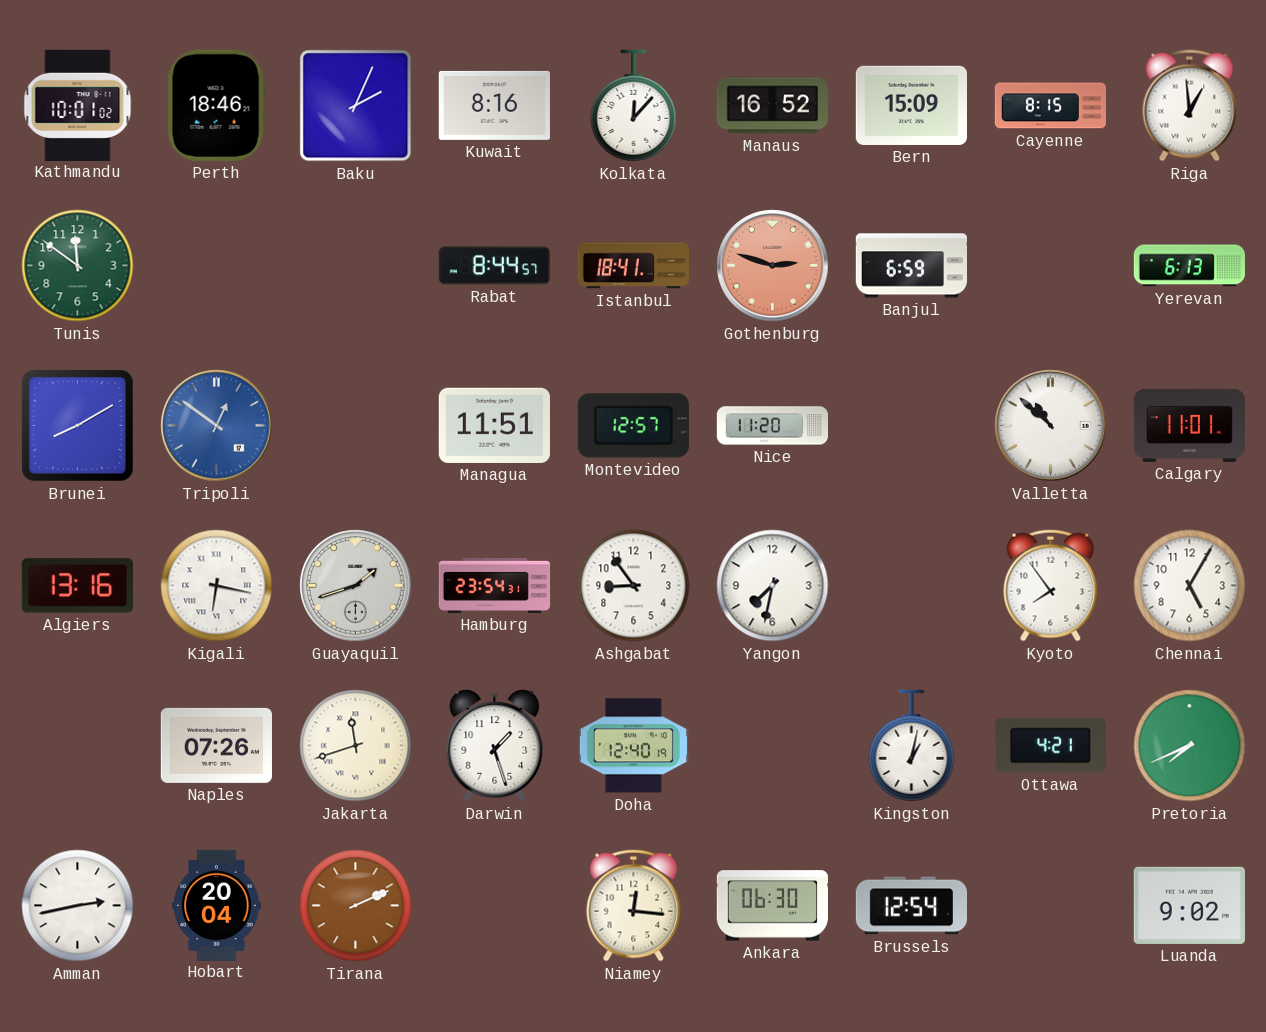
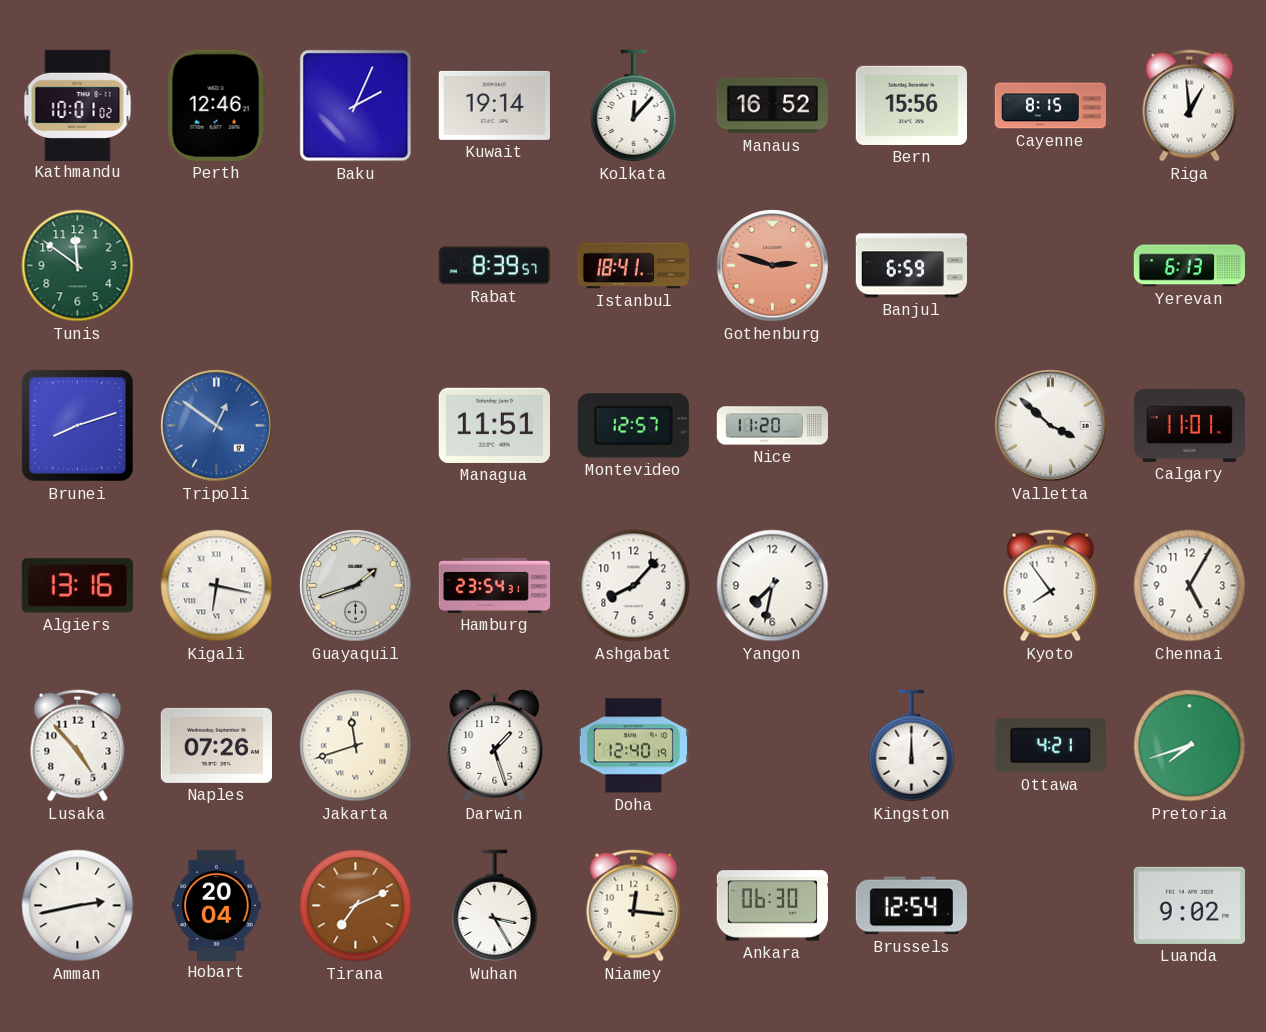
Perth: 18:46 -> 12:46
Kuwait: 8:16 -> 19:14
Bern: 15:09 -> 15:56
Rabat: 8:44 -> 8:39
Brunei: 8:10 -> 8:12
Valletta: 10:52 -> 3:52
Ashgabat: 8:54 -> 8:07
Lusaka: none -> 4:53
Kingston: 1:02 -> 12:00
Pretoria: 7:41 -> 7:42
Tirana: 2:11 -> 7:11
Wuhan: none -> 3:25
